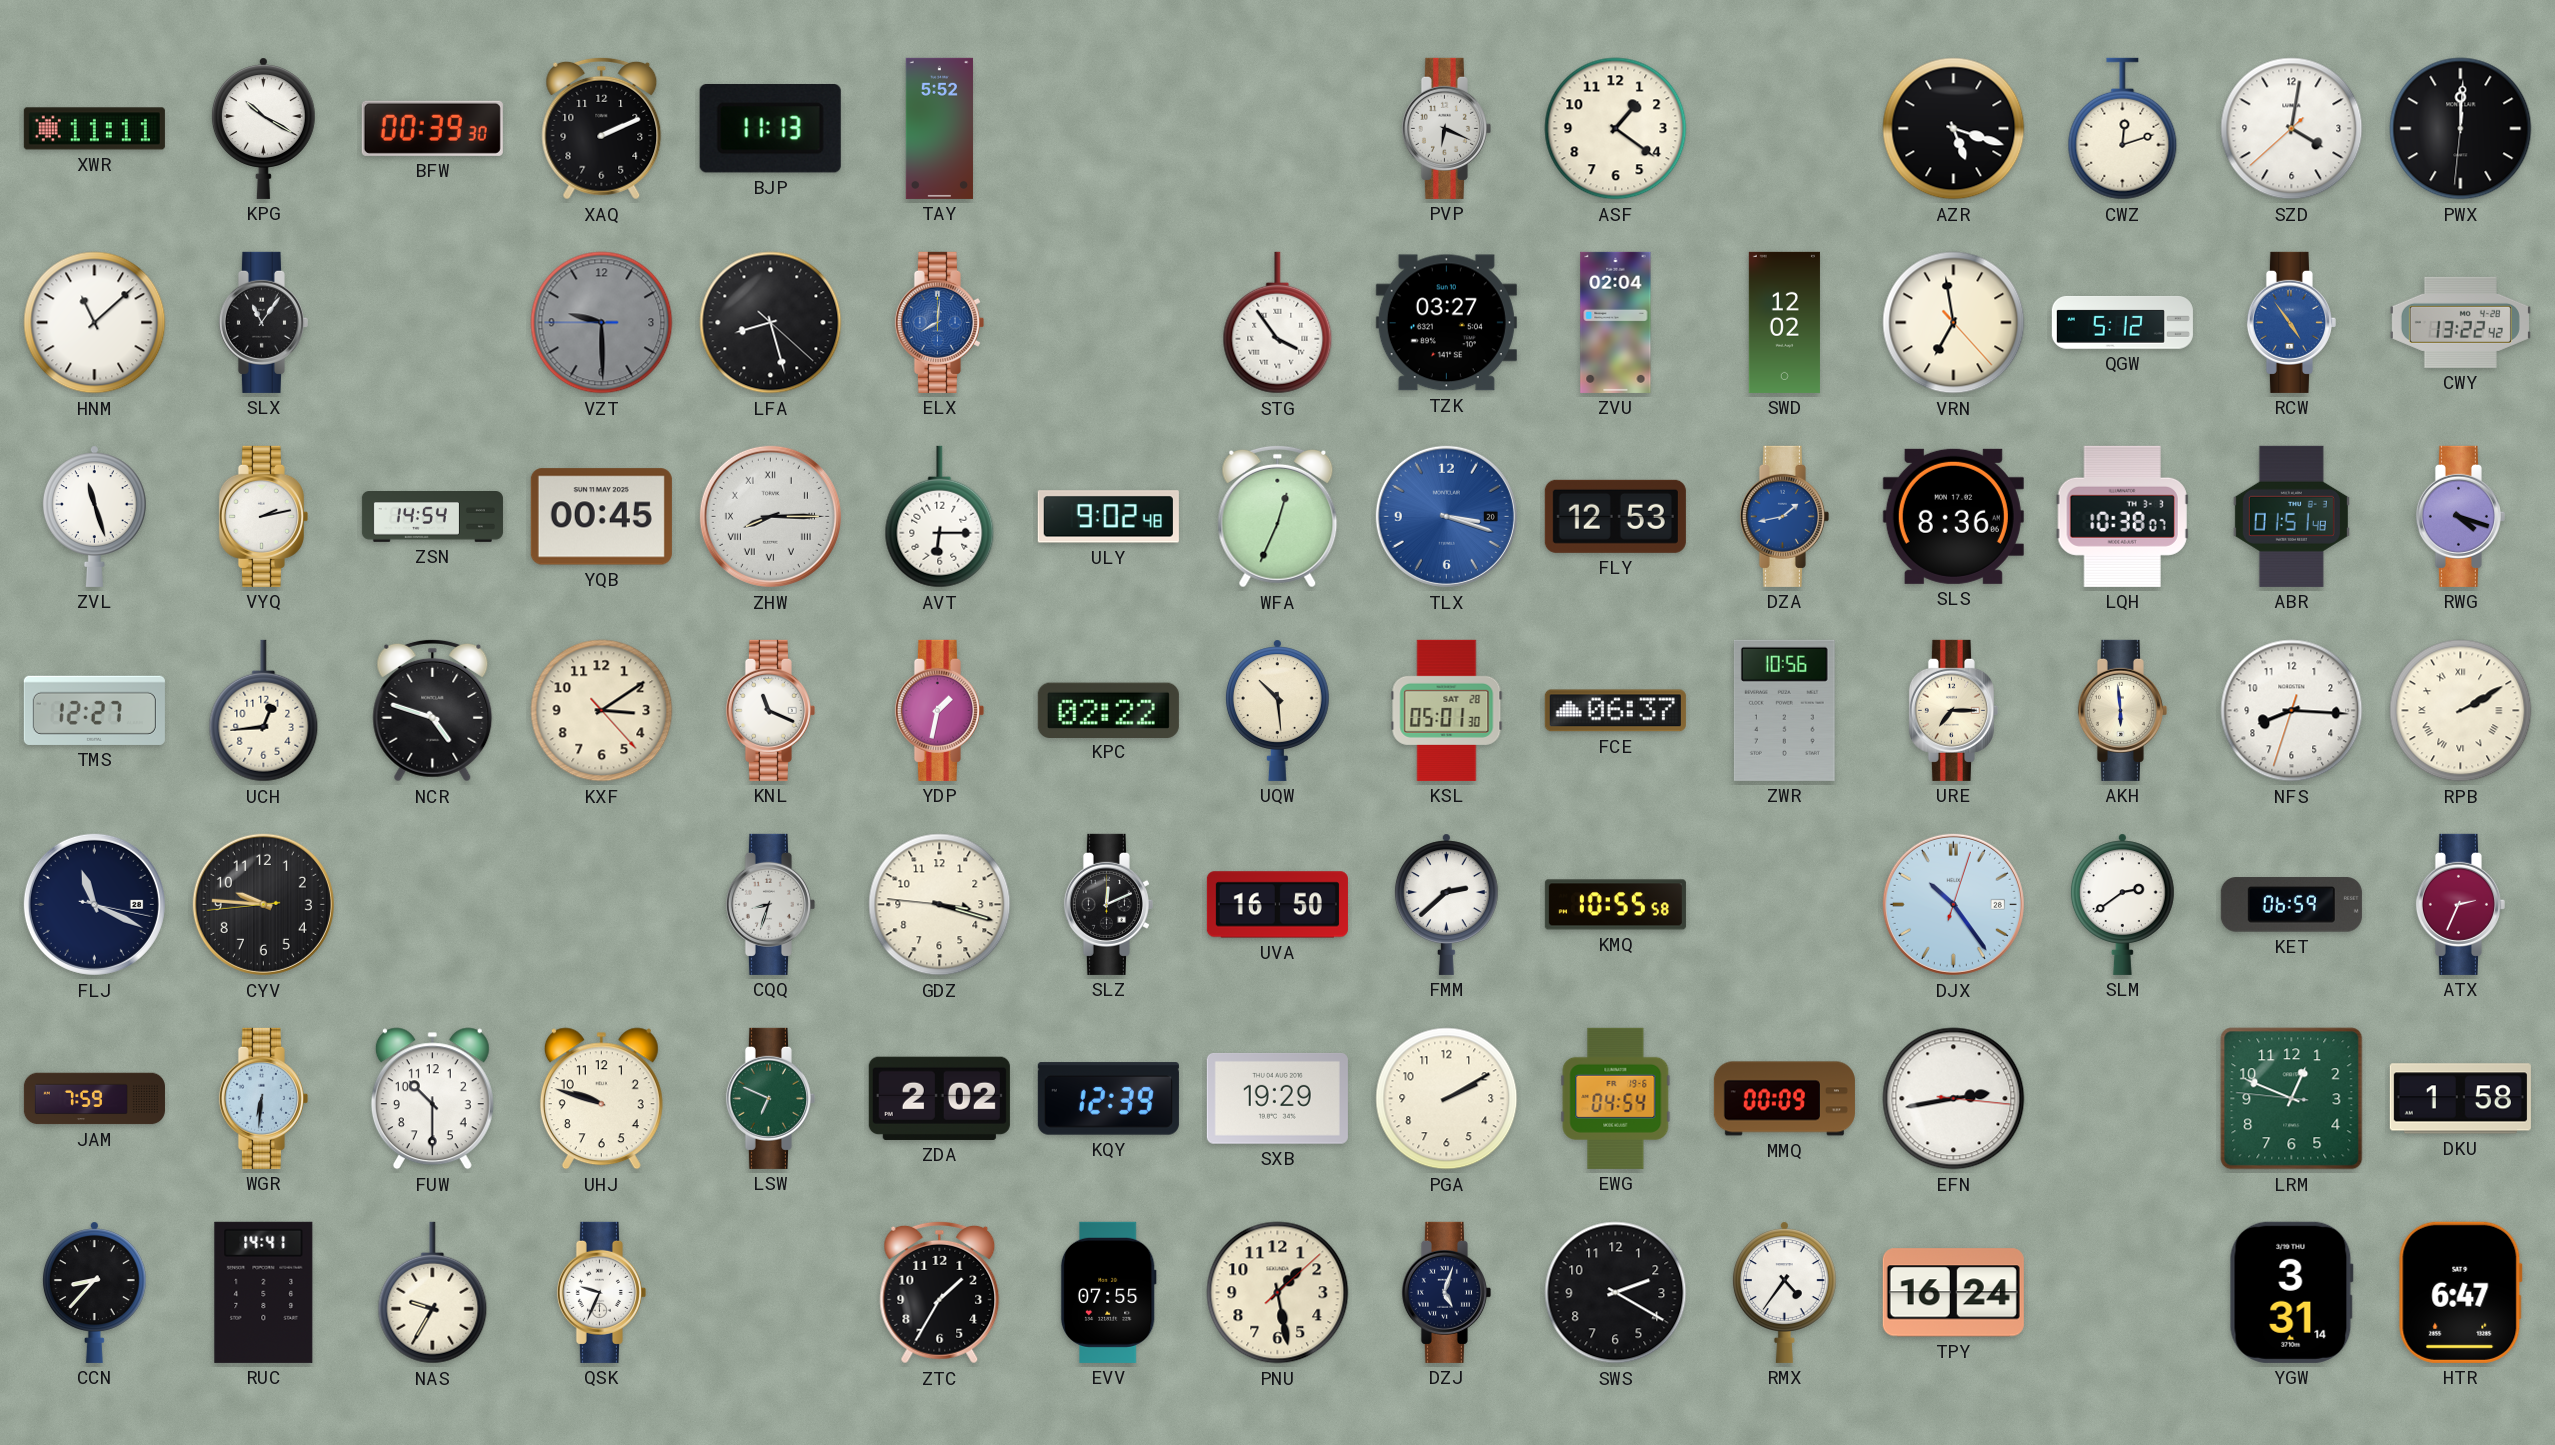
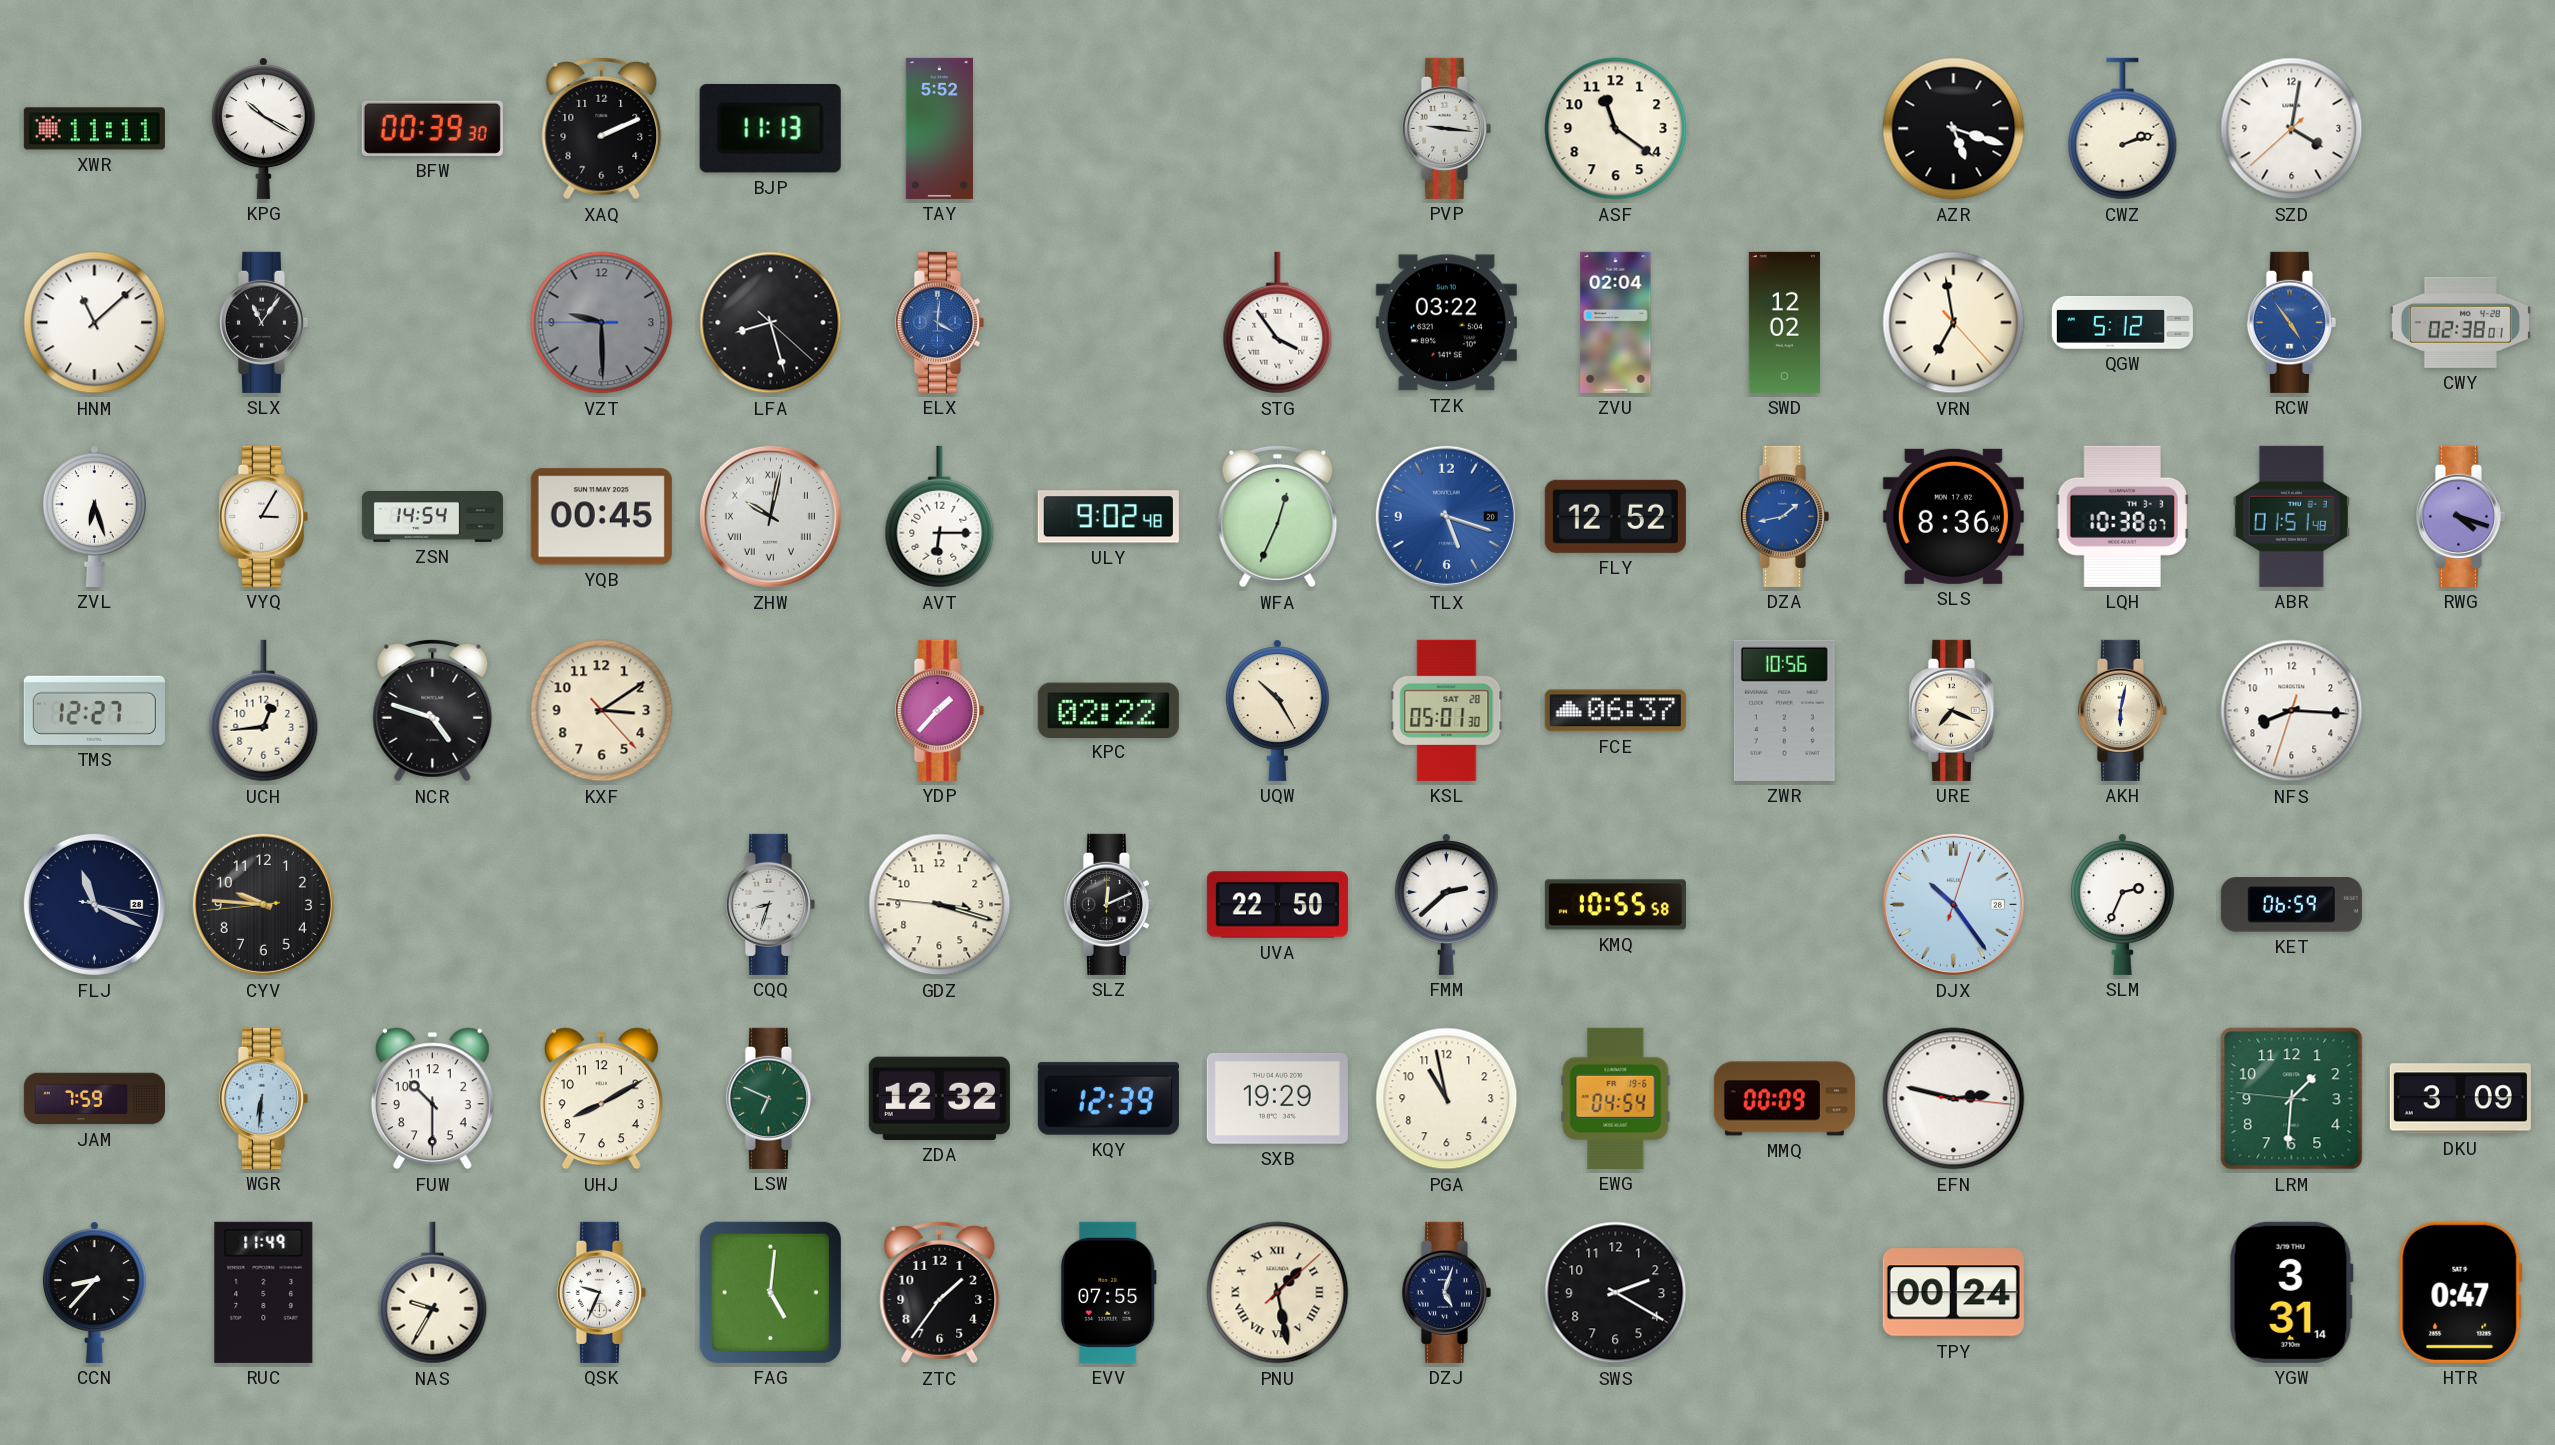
PVP: 6:19 -> 9:16
ASF: 1:21 -> 11:21
CWZ: 12:12 -> 2:12
PWX: 12:00 -> none
ELX: 8:01 -> 4:01
TZK: 03:27 -> 03:22
CWY: 13:22 -> 02:38
ZVL: 11:27 -> 6:27
VYQ: 2:13 -> 3:05
ZHW: 8:15 -> 10:02
TLX: 3:18 -> 5:18
FLY: 12:53 -> 12:52
KNL: 11:19 -> none
YDP: 1:32 -> 1:37
UQW: 10:29 -> 10:25
URE: 7:15 -> 7:19
AKH: 5:59 -> 6:02
RPB: 2:10 -> none
UVA: 16:50 -> 22:50
SLM: 2:39 -> 2:34
ATX: 2:34 -> none
UHJ: 9:48 -> 8:10
ZDA: 2:02 -> 12:32
PGA: 2:10 -> 10:58
EFN: 2:43 -> 2:47
LRM: 12:48 -> 1:30
DKU: 1:58 -> 3:09
RUC: 14:41 -> 11:49
FAG: none -> 5:01
ZTC: 1:35 -> 1:36
PNU numerals: Arabic -> Roman
RMX: 4:36 -> none
TPY: 16:24 -> 00:24
HTR: 6:47 -> 0:47
